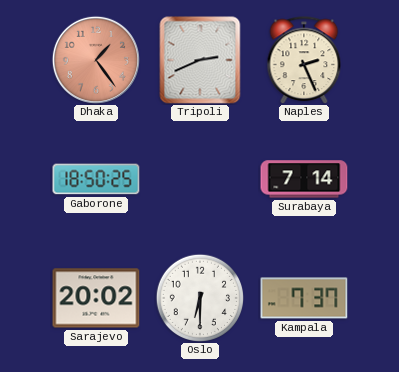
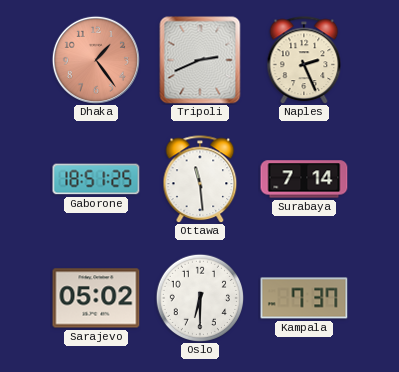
Gaborone: 18:50 -> 18:51
Ottawa: none -> 11:29
Sarajevo: 20:02 -> 05:02
